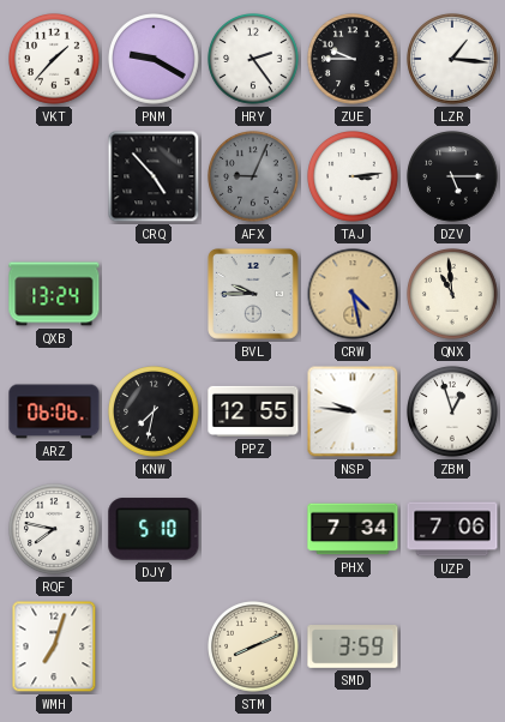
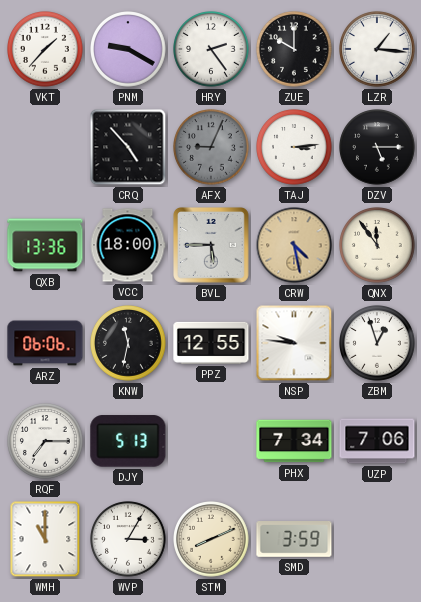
ZUE: 9:45 -> 10:00
QXB: 13:24 -> 13:36
VCC: none -> 18:00
BVL: 9:45 -> 5:45
QNX: 10:59 -> 11:54
KNW: 7:32 -> 11:32
RQF: 7:47 -> 7:15
DJY: 5:10 -> 5:13
WMH: 7:03 -> 11:00
WVP: none -> 3:05
